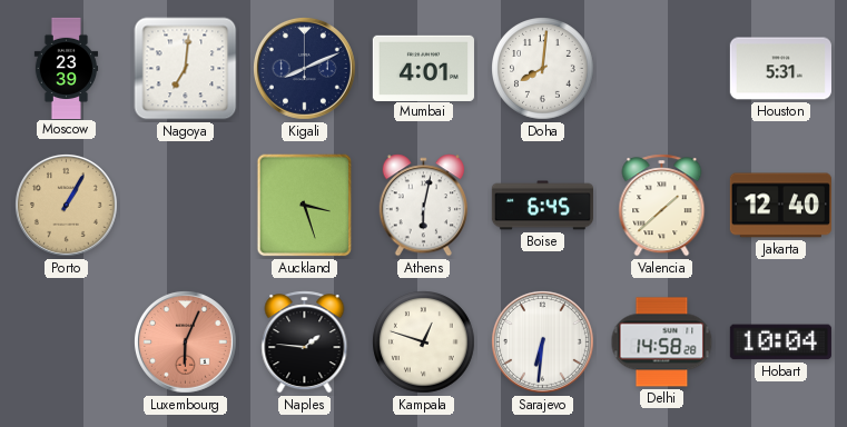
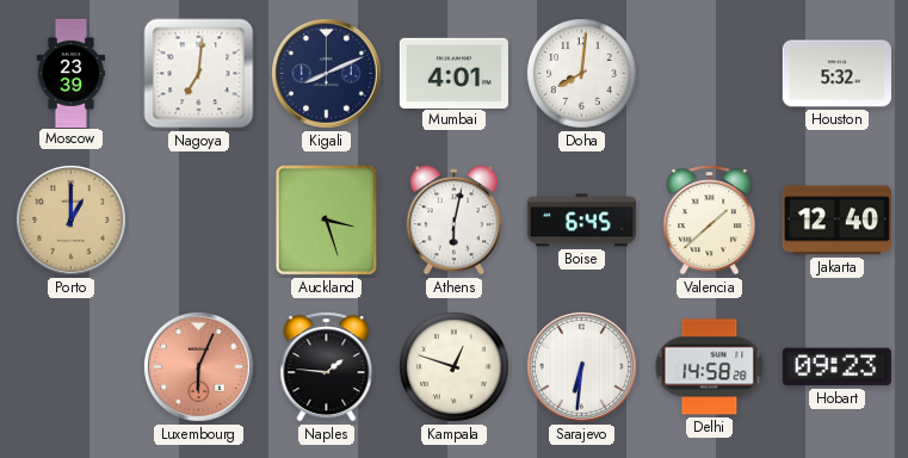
Houston: 5:31 -> 5:32
Porto: 1:05 -> 1:00
Hobart: 10:04 -> 09:23
